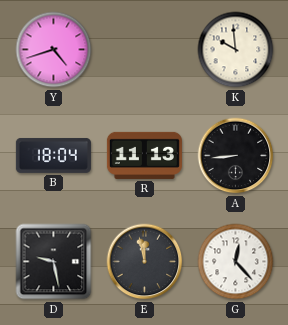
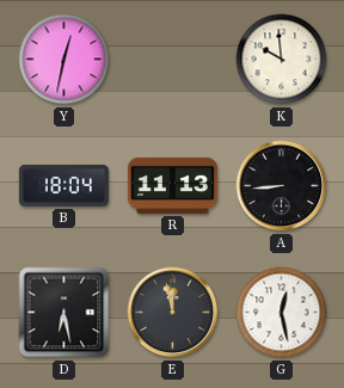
Y: 4:42 -> 12:32
D: 9:28 -> 6:28
G: 12:23 -> 12:28
